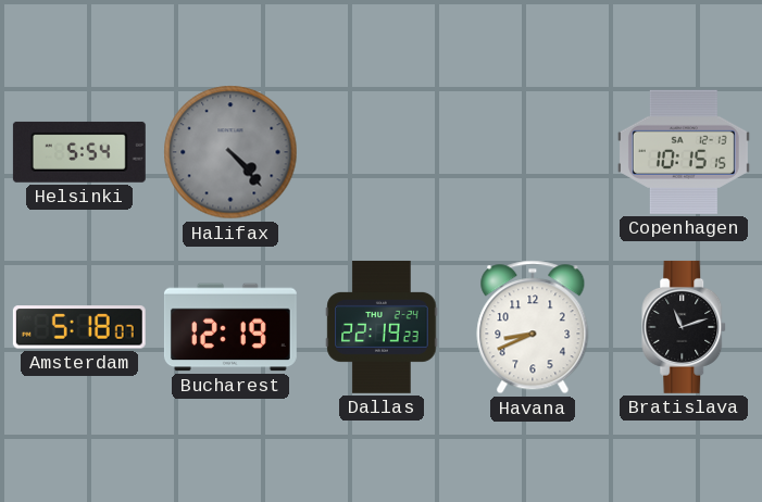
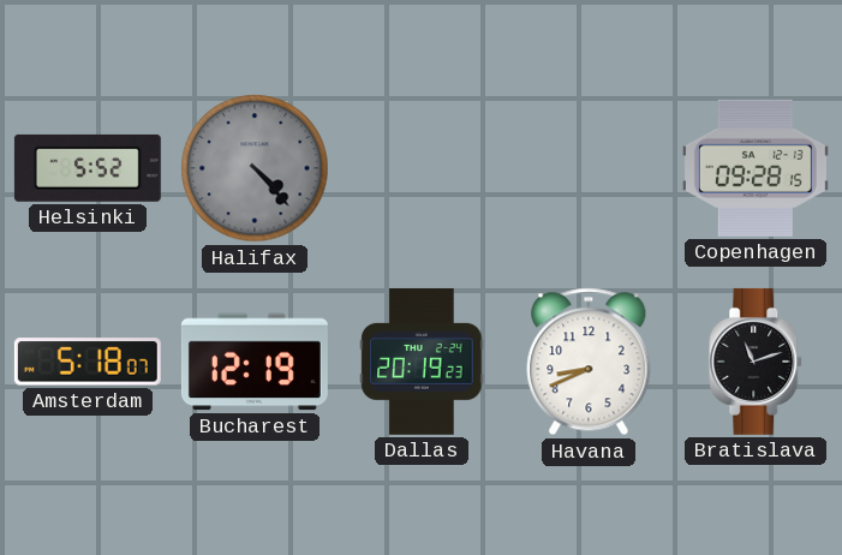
Helsinki: 5:54 -> 5:52
Copenhagen: 10:15 -> 09:28
Dallas: 22:19 -> 20:19
